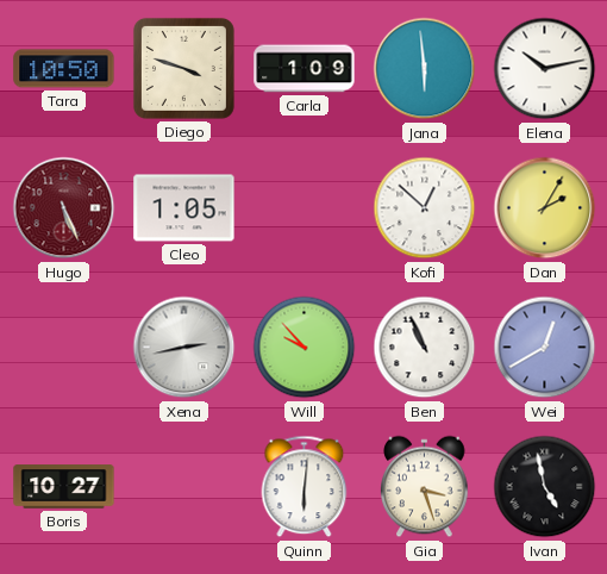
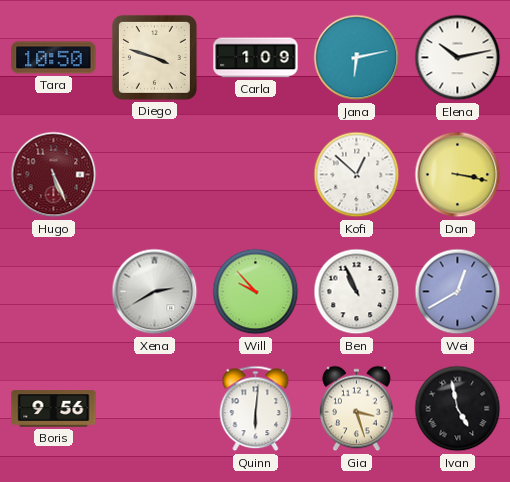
Jana: 5:59 -> 6:13
Cleo: 1:05 -> none
Dan: 2:05 -> 3:17
Xena: 2:43 -> 2:40
Boris: 10:27 -> 9:56
